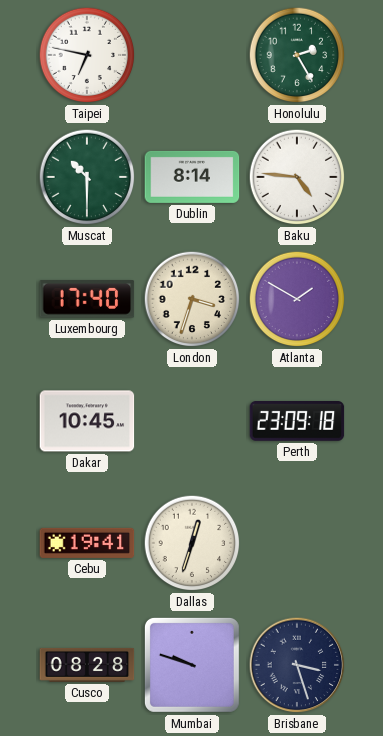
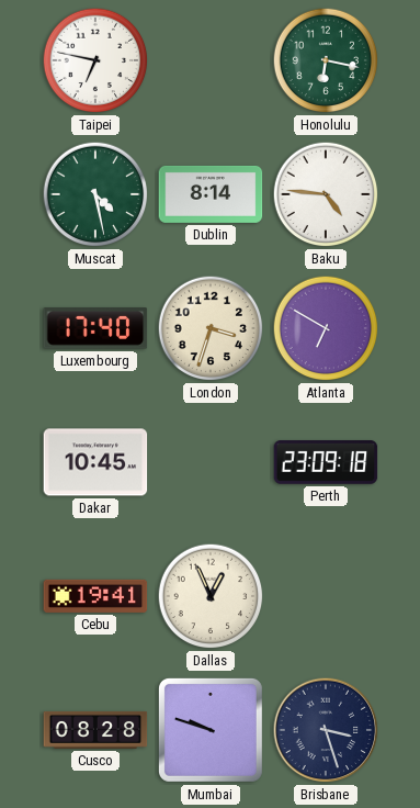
Honolulu: 2:25 -> 6:17
Muscat: 10:30 -> 4:28
Atlanta: 1:50 -> 6:50
Dallas: 12:33 -> 12:56
